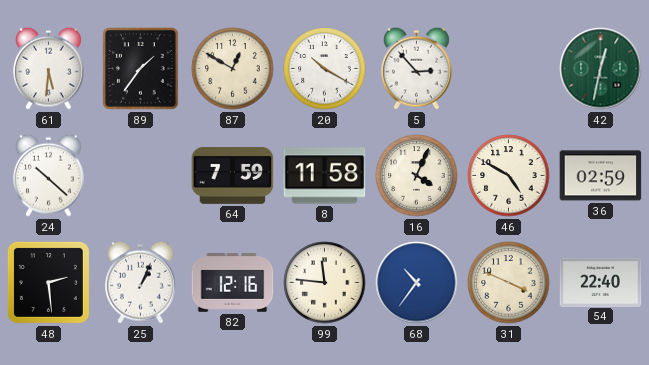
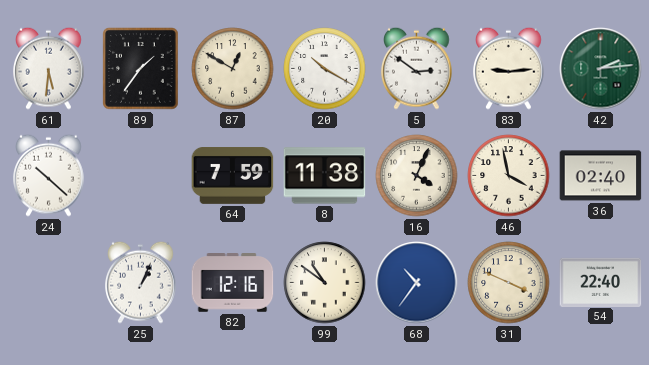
5: 2:53 -> 2:51
83: none -> 9:14
42: 12:32 -> 2:14
8: 11:58 -> 11:38
46: 4:50 -> 3:58
36: 02:59 -> 02:40
48: 2:29 -> none
99: 11:46 -> 10:51
